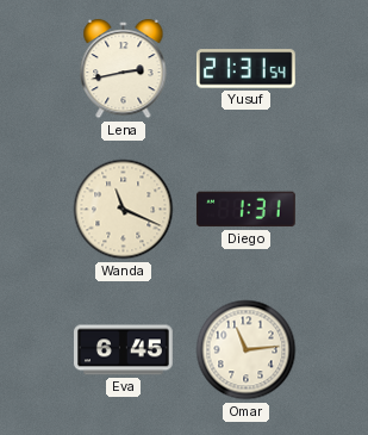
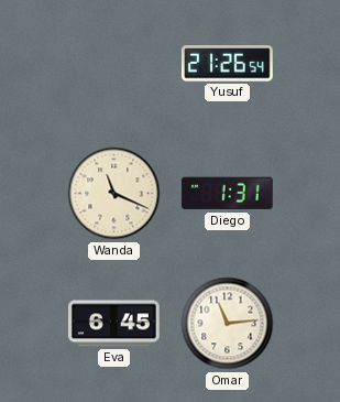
Lena: 2:43 -> none
Yusuf: 21:31 -> 21:26
